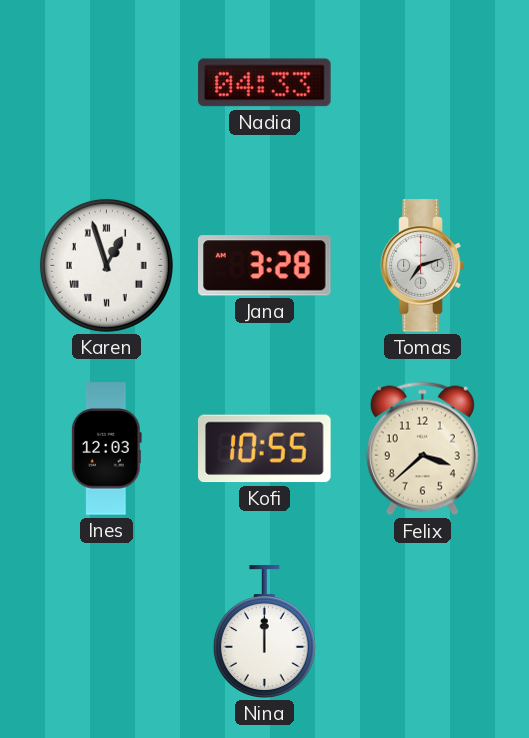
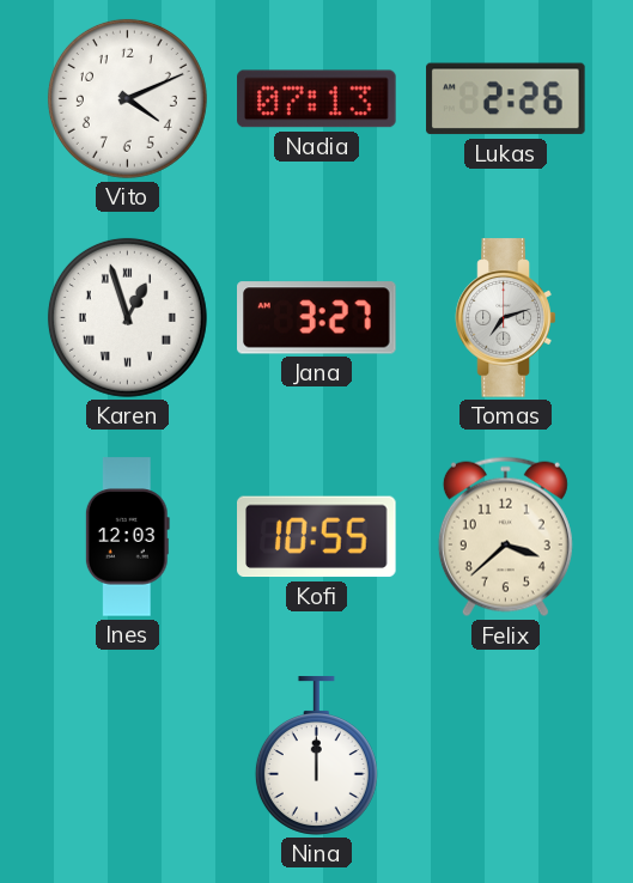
Vito: none -> 4:11
Nadia: 04:33 -> 07:13
Lukas: none -> 2:26
Jana: 3:28 -> 3:27
